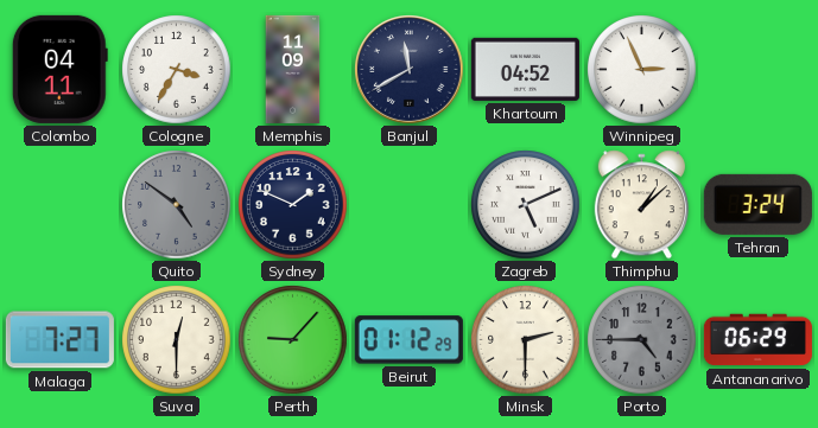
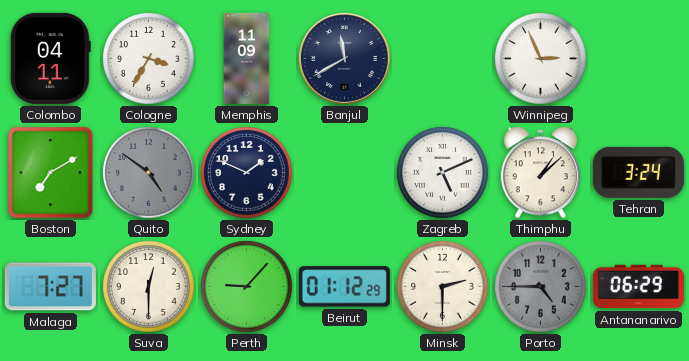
Khartoum: 04:52 -> none
Boston: none -> 7:10
